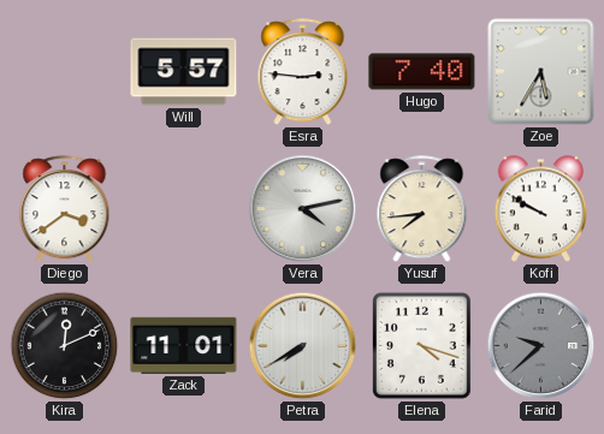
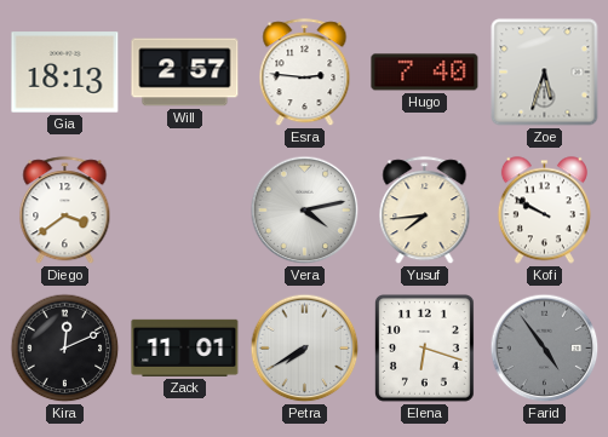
Gia: none -> 18:13
Will: 5:57 -> 2:57
Zoe: 5:35 -> 5:33
Elena: 4:18 -> 6:18
Farid: 9:38 -> 4:54
